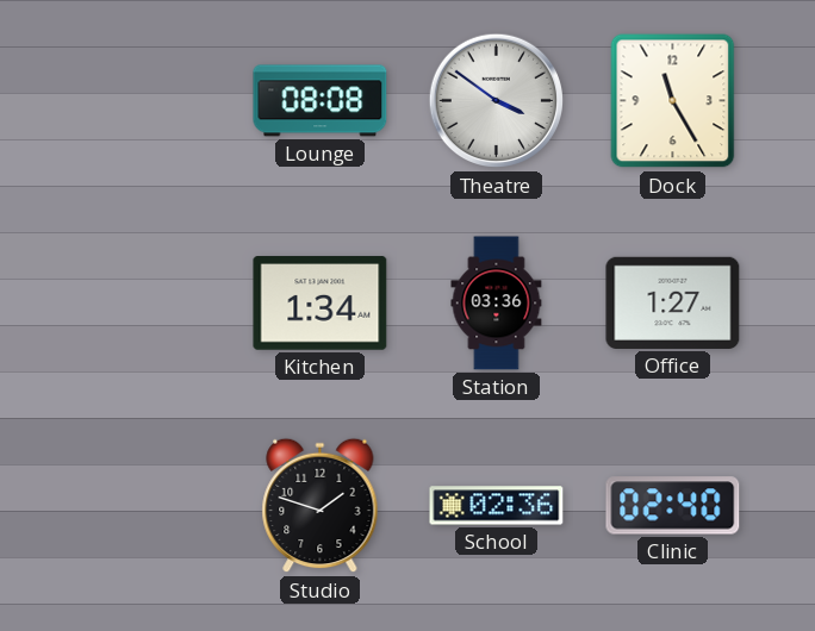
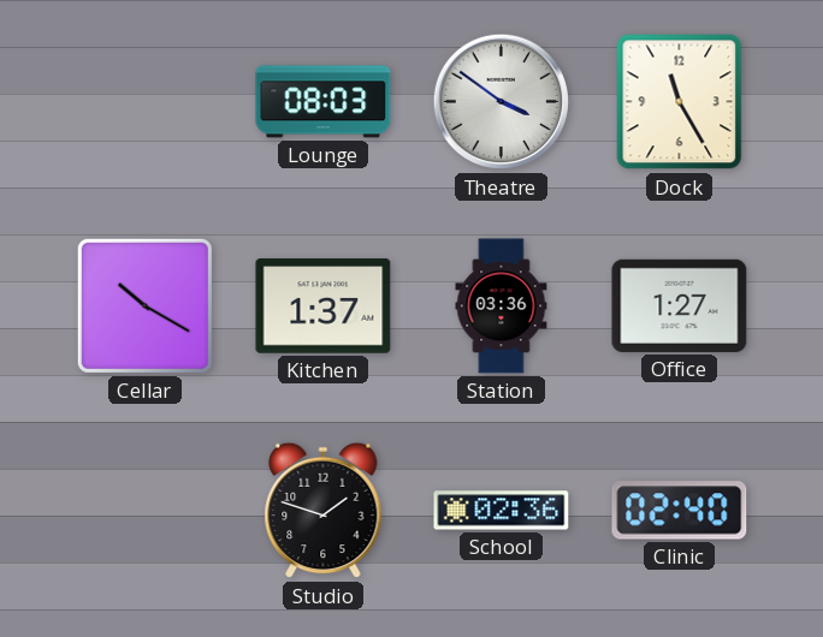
Lounge: 08:08 -> 08:03
Cellar: none -> 10:20
Kitchen: 1:34 -> 1:37
